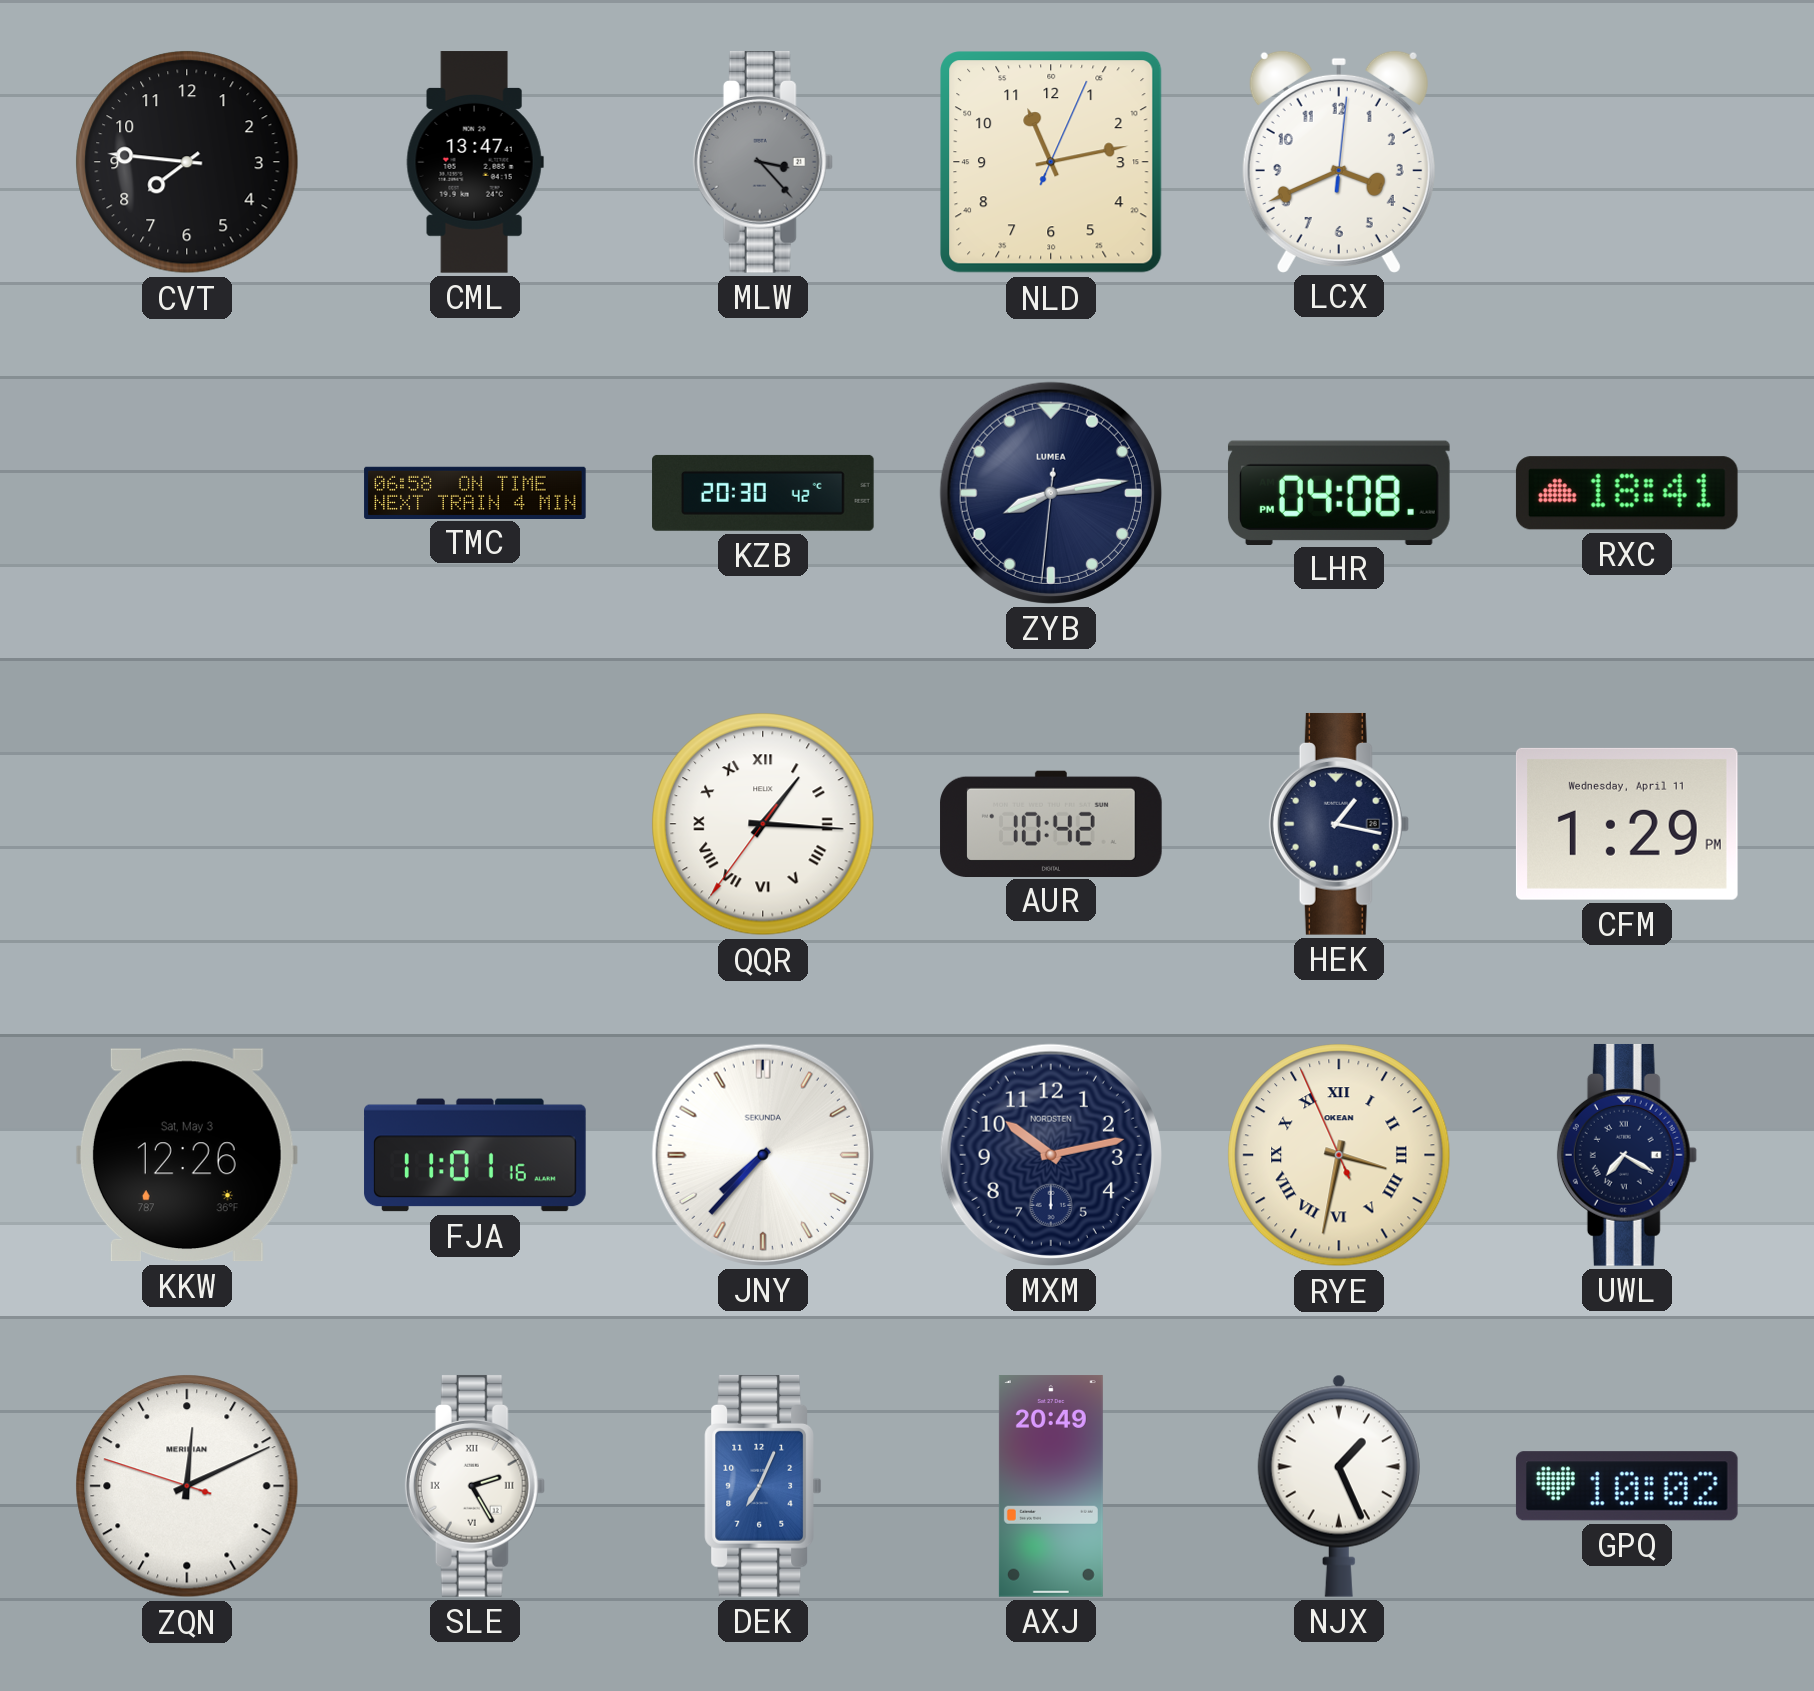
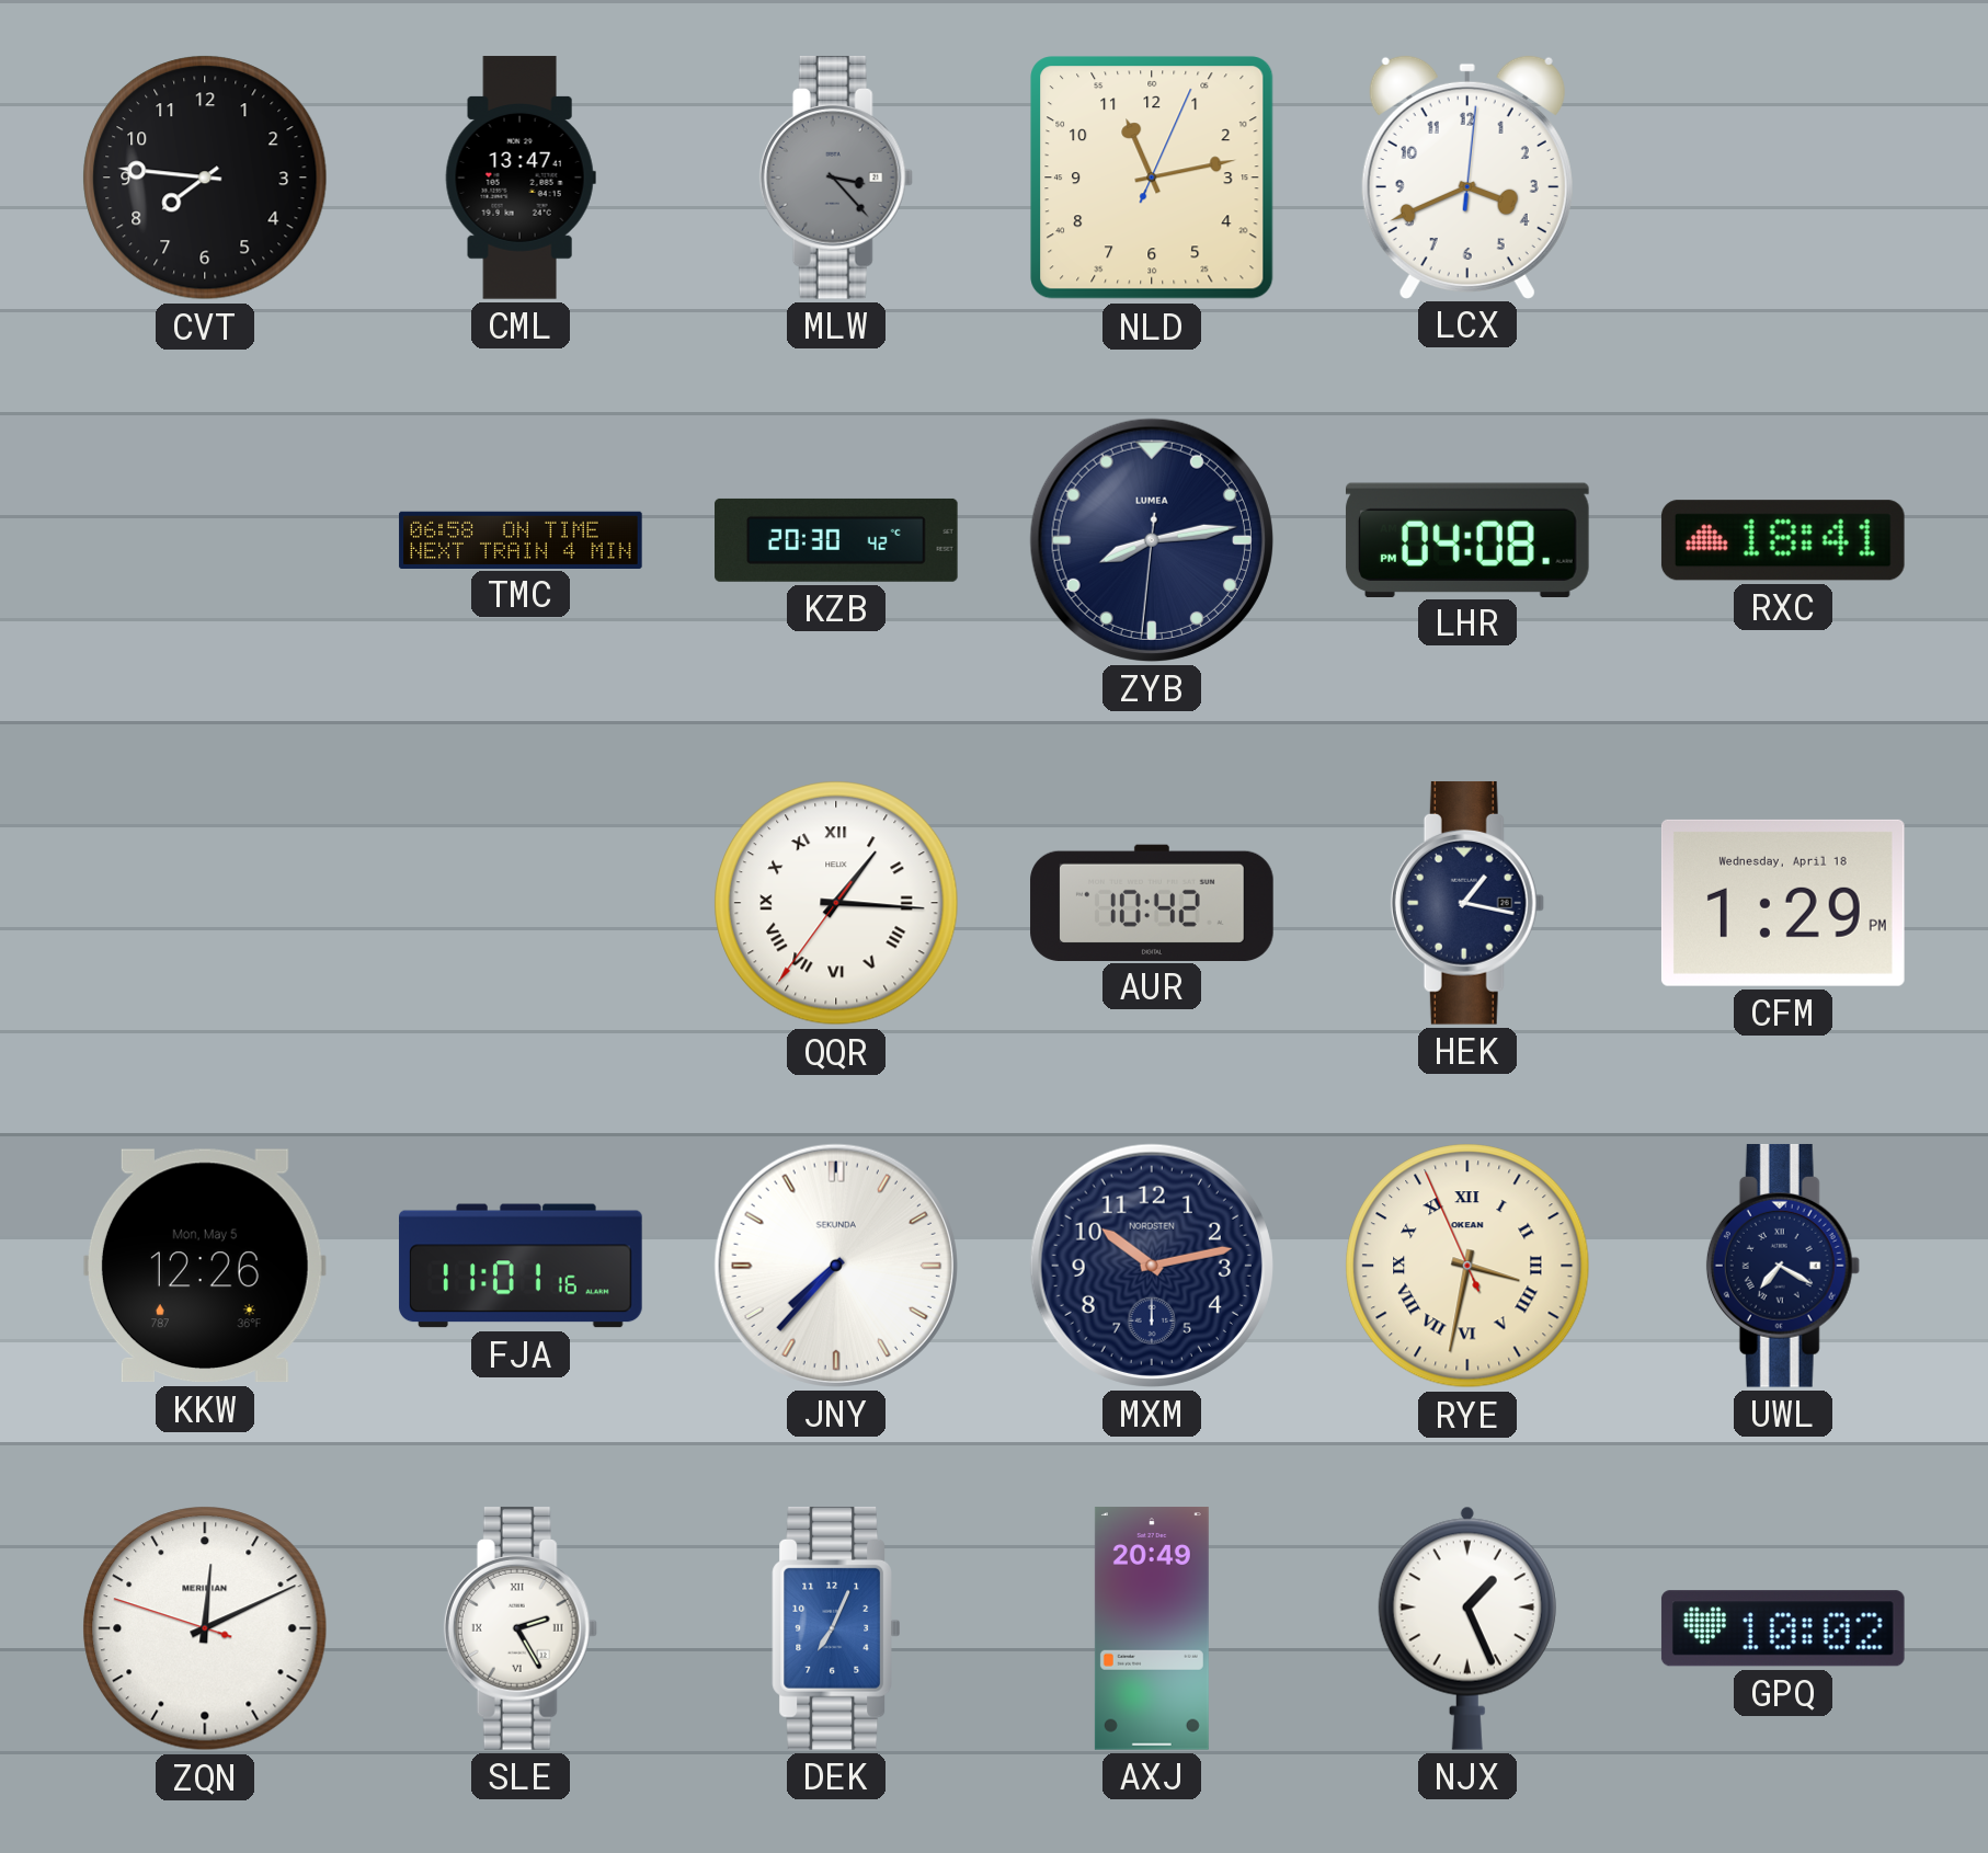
CFM date: Wednesday, April 11 -> Wednesday, April 18
KKW date: Sat, May 3 -> Mon, May 5
